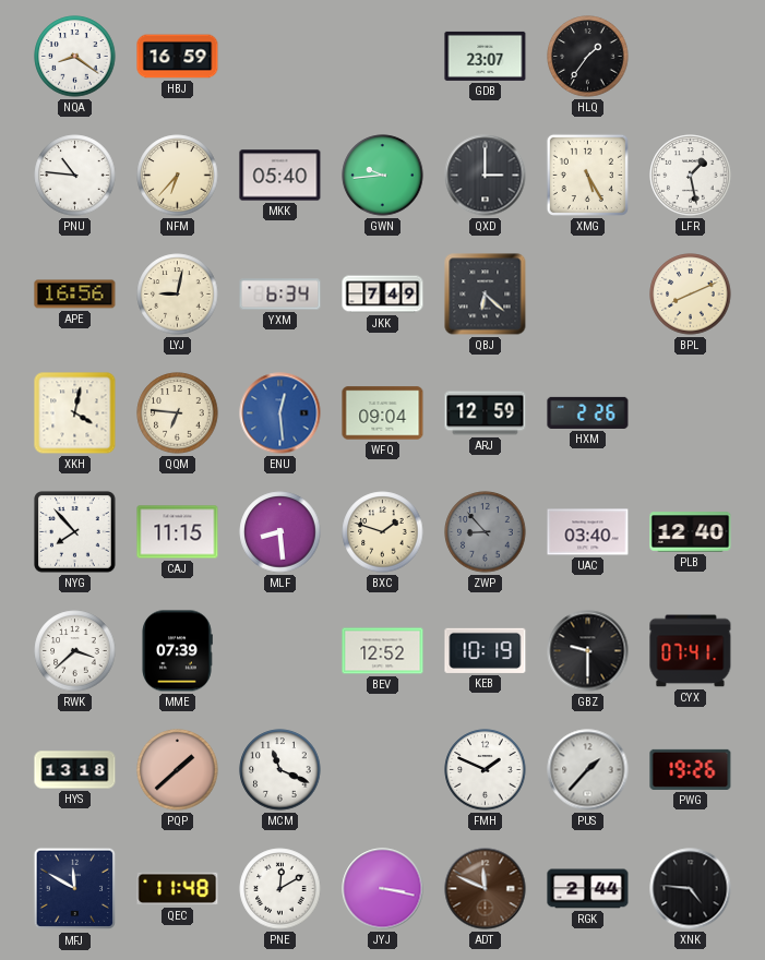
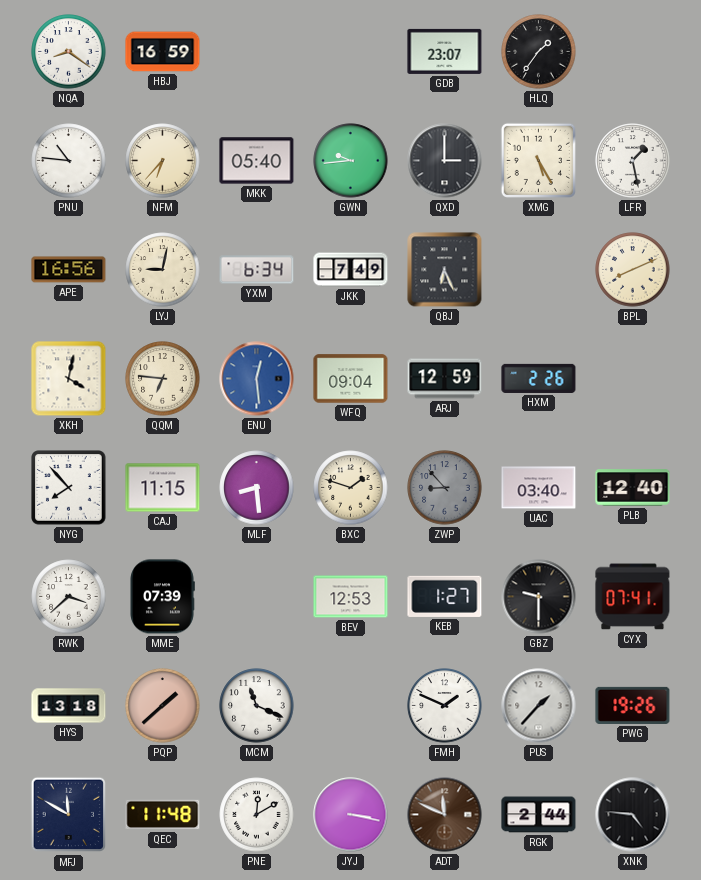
QBJ: 6:22 -> 6:26
BEV: 12:52 -> 12:53
KEB: 10:19 -> 1:27
